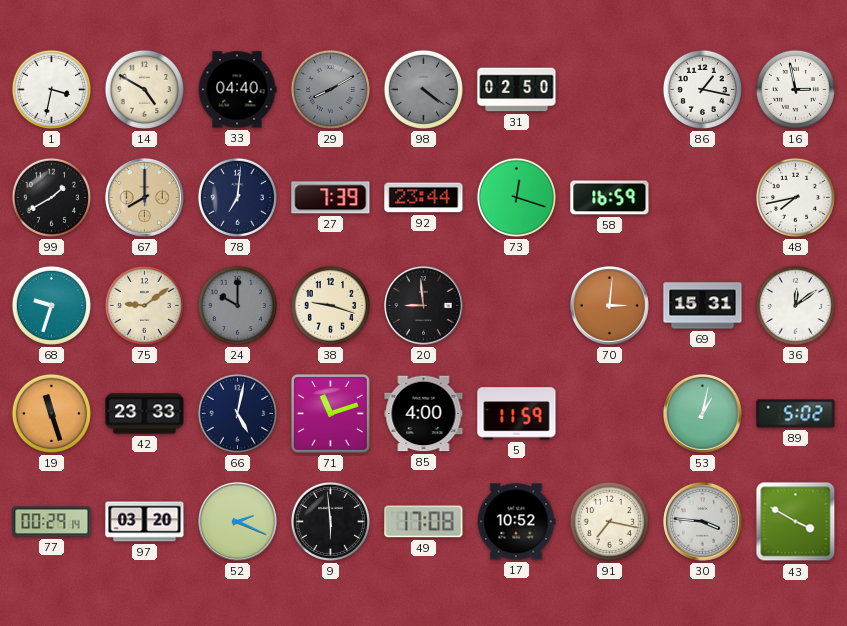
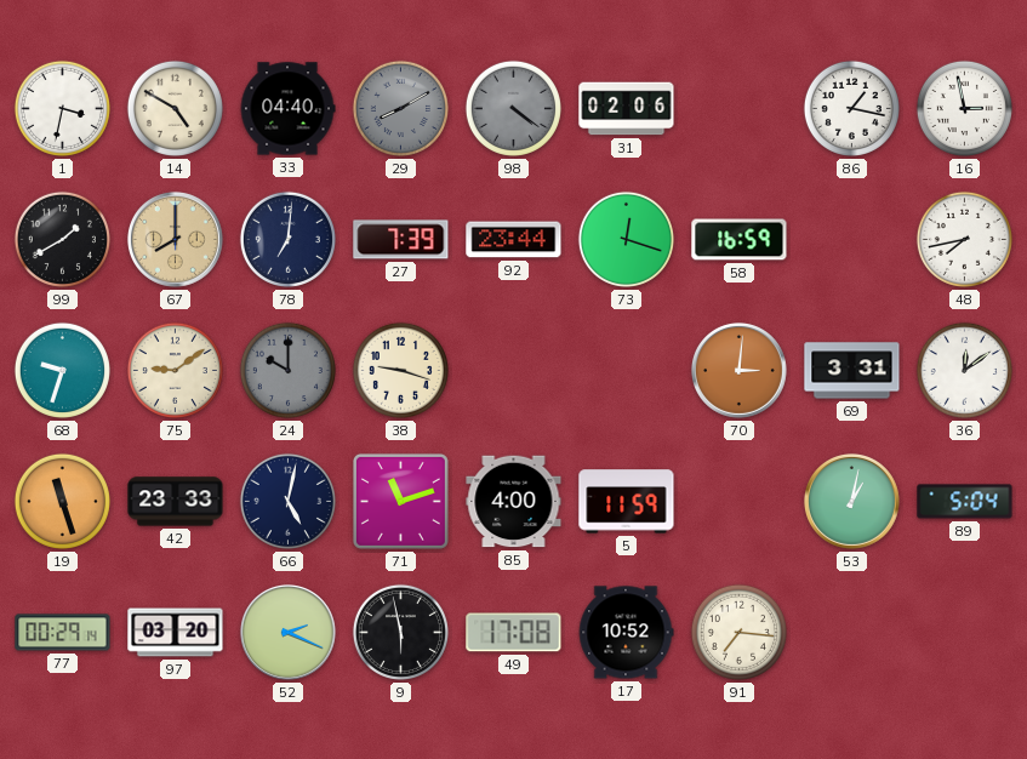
31: 02:50 -> 02:06
20: 8:59 -> none
69: 15:31 -> 3:31
89: 5:02 -> 5:04
9: 5:59 -> 5:58
91: 7:17 -> 7:16
30: 3:46 -> none
43: 3:50 -> none
